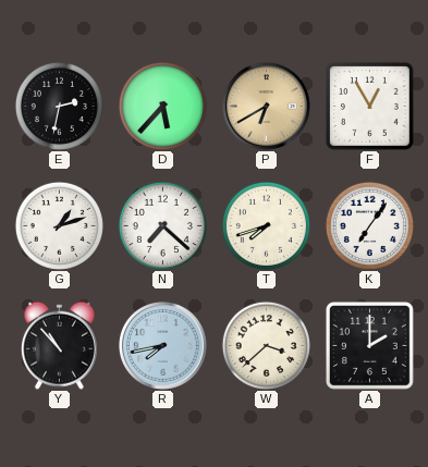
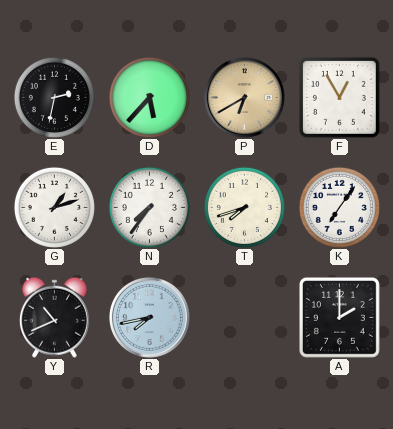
N: 7:22 -> 7:36
Y: 10:53 -> 10:41
W: 3:38 -> none
